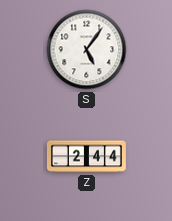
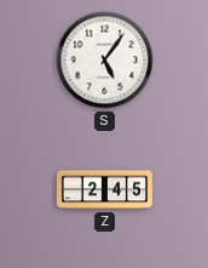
Z: 2:44 -> 2:45
